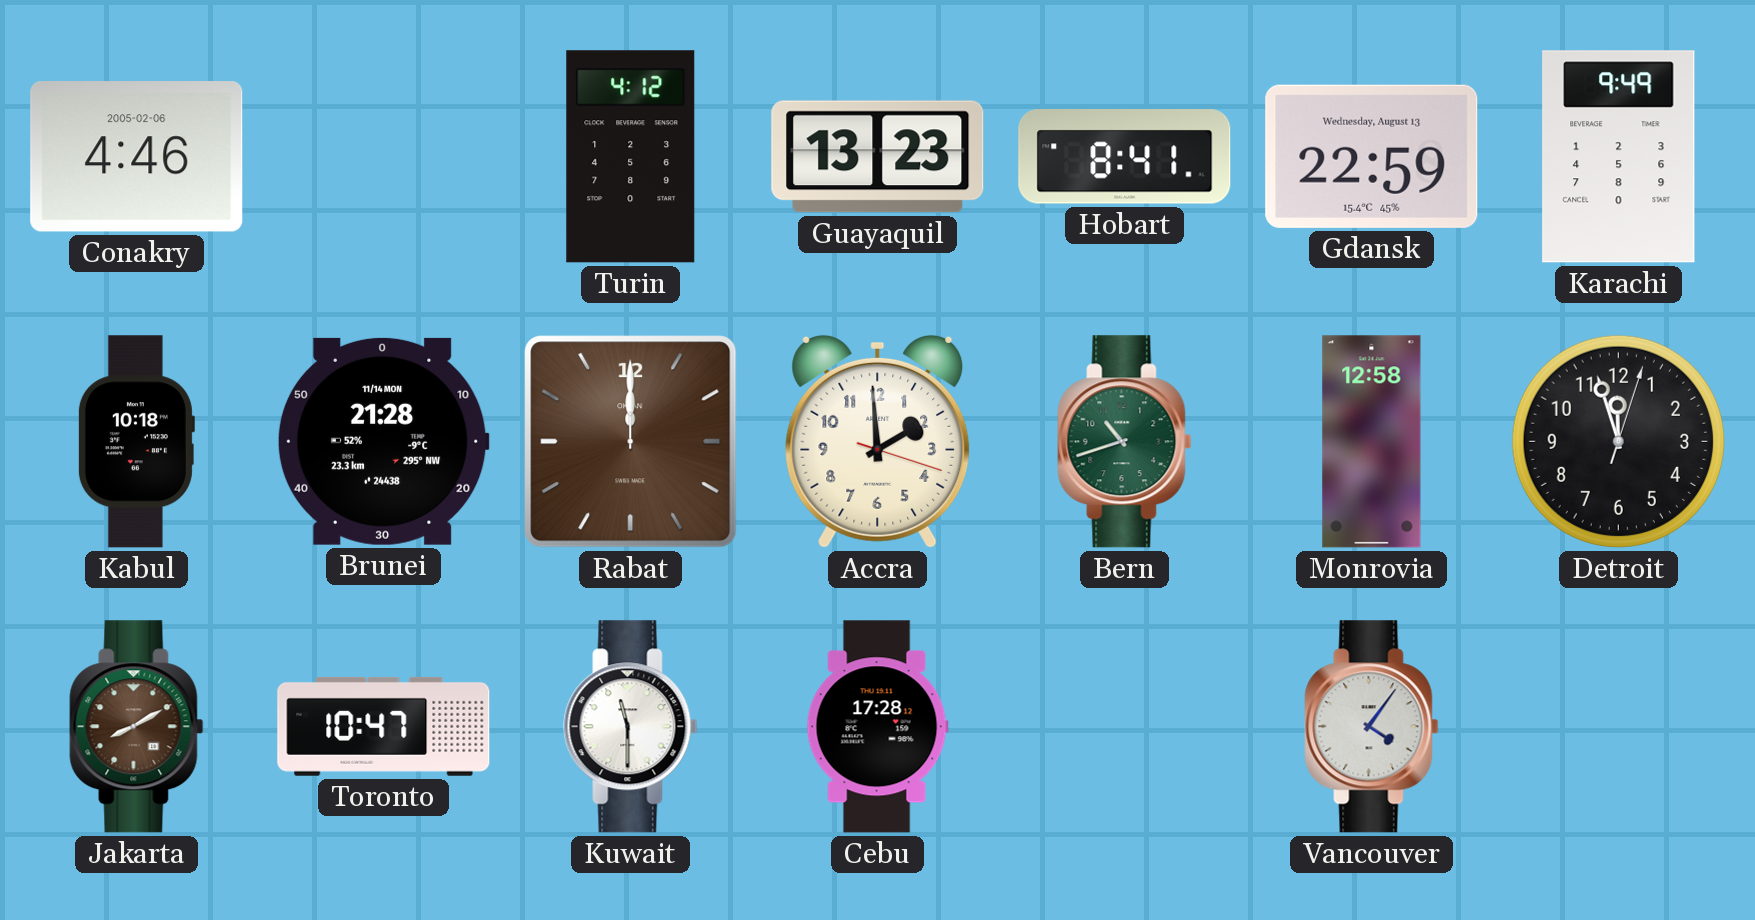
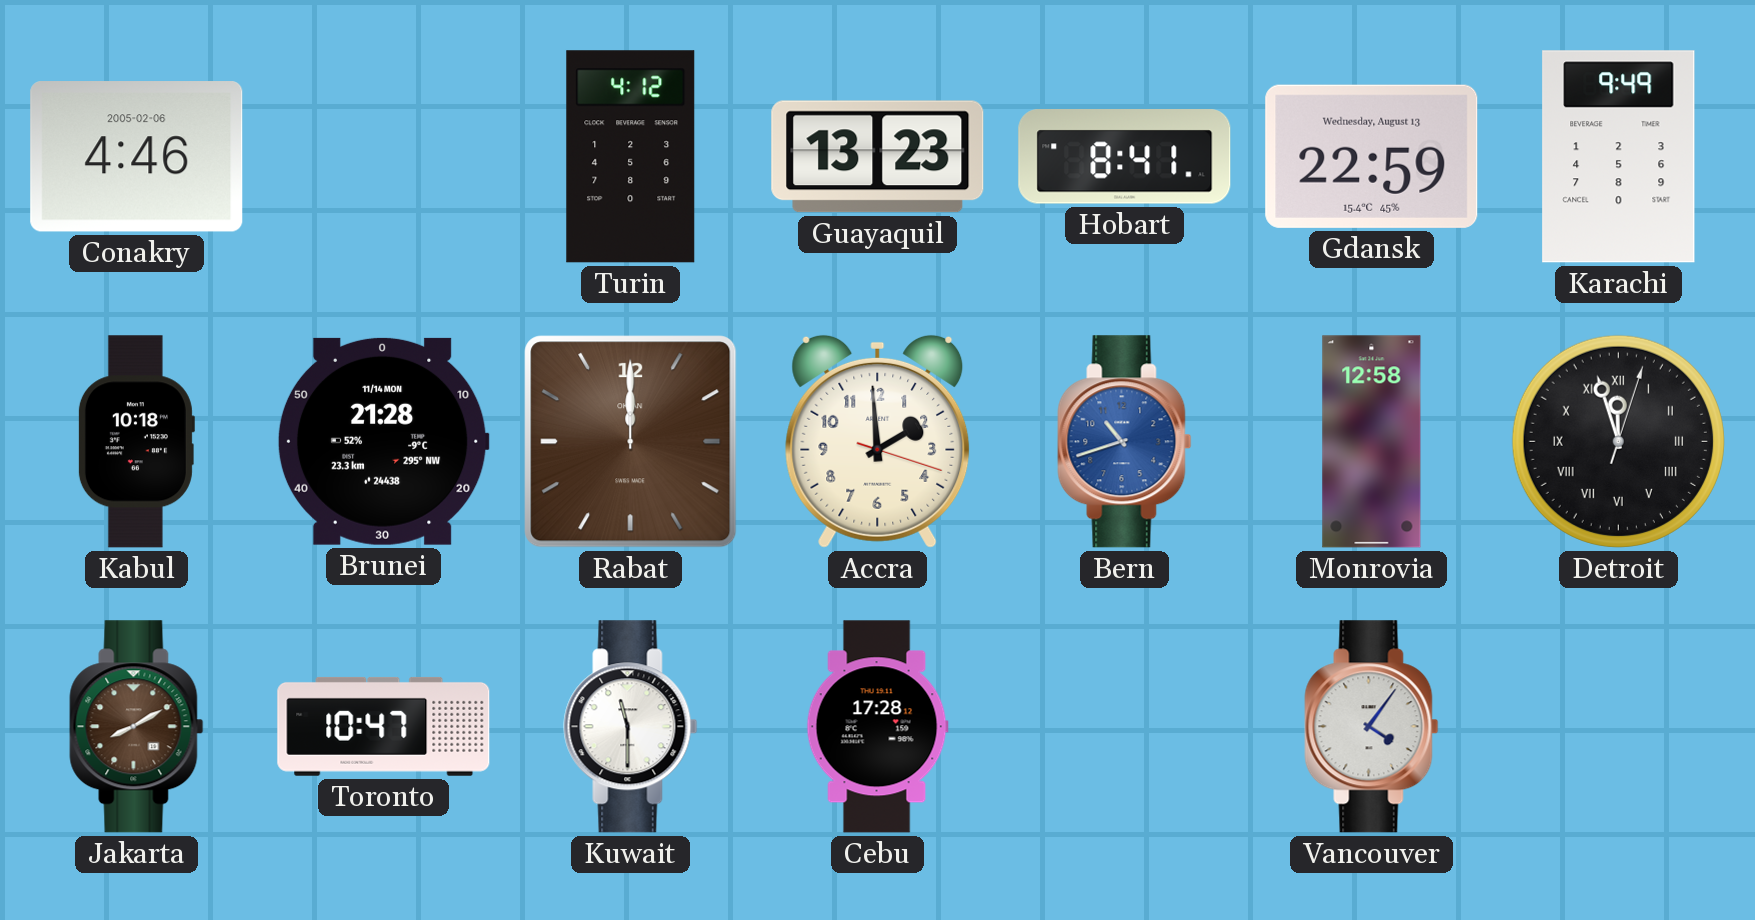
Bern dial: green -> blue
Detroit numerals: Arabic -> Roman
